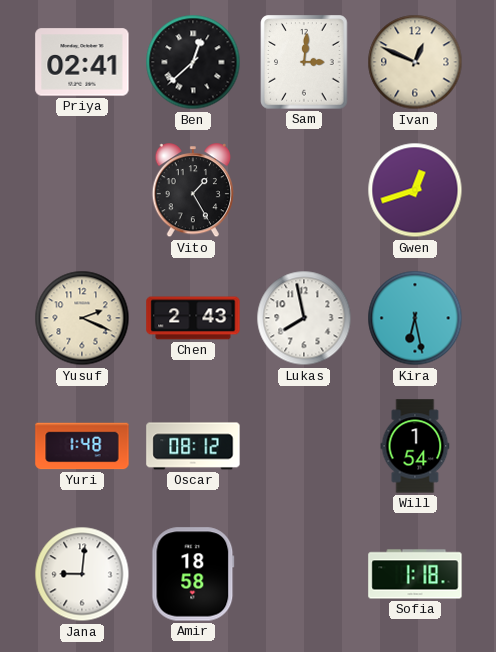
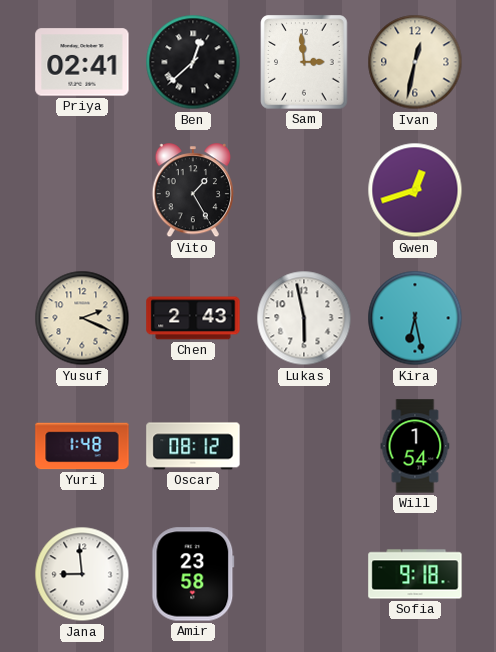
Sam: 3:01 -> 2:59
Ivan: 12:49 -> 12:32
Lukas: 7:58 -> 5:58
Jana: 9:01 -> 8:59
Amir: 18:58 -> 23:58
Sofia: 1:18 -> 9:18
